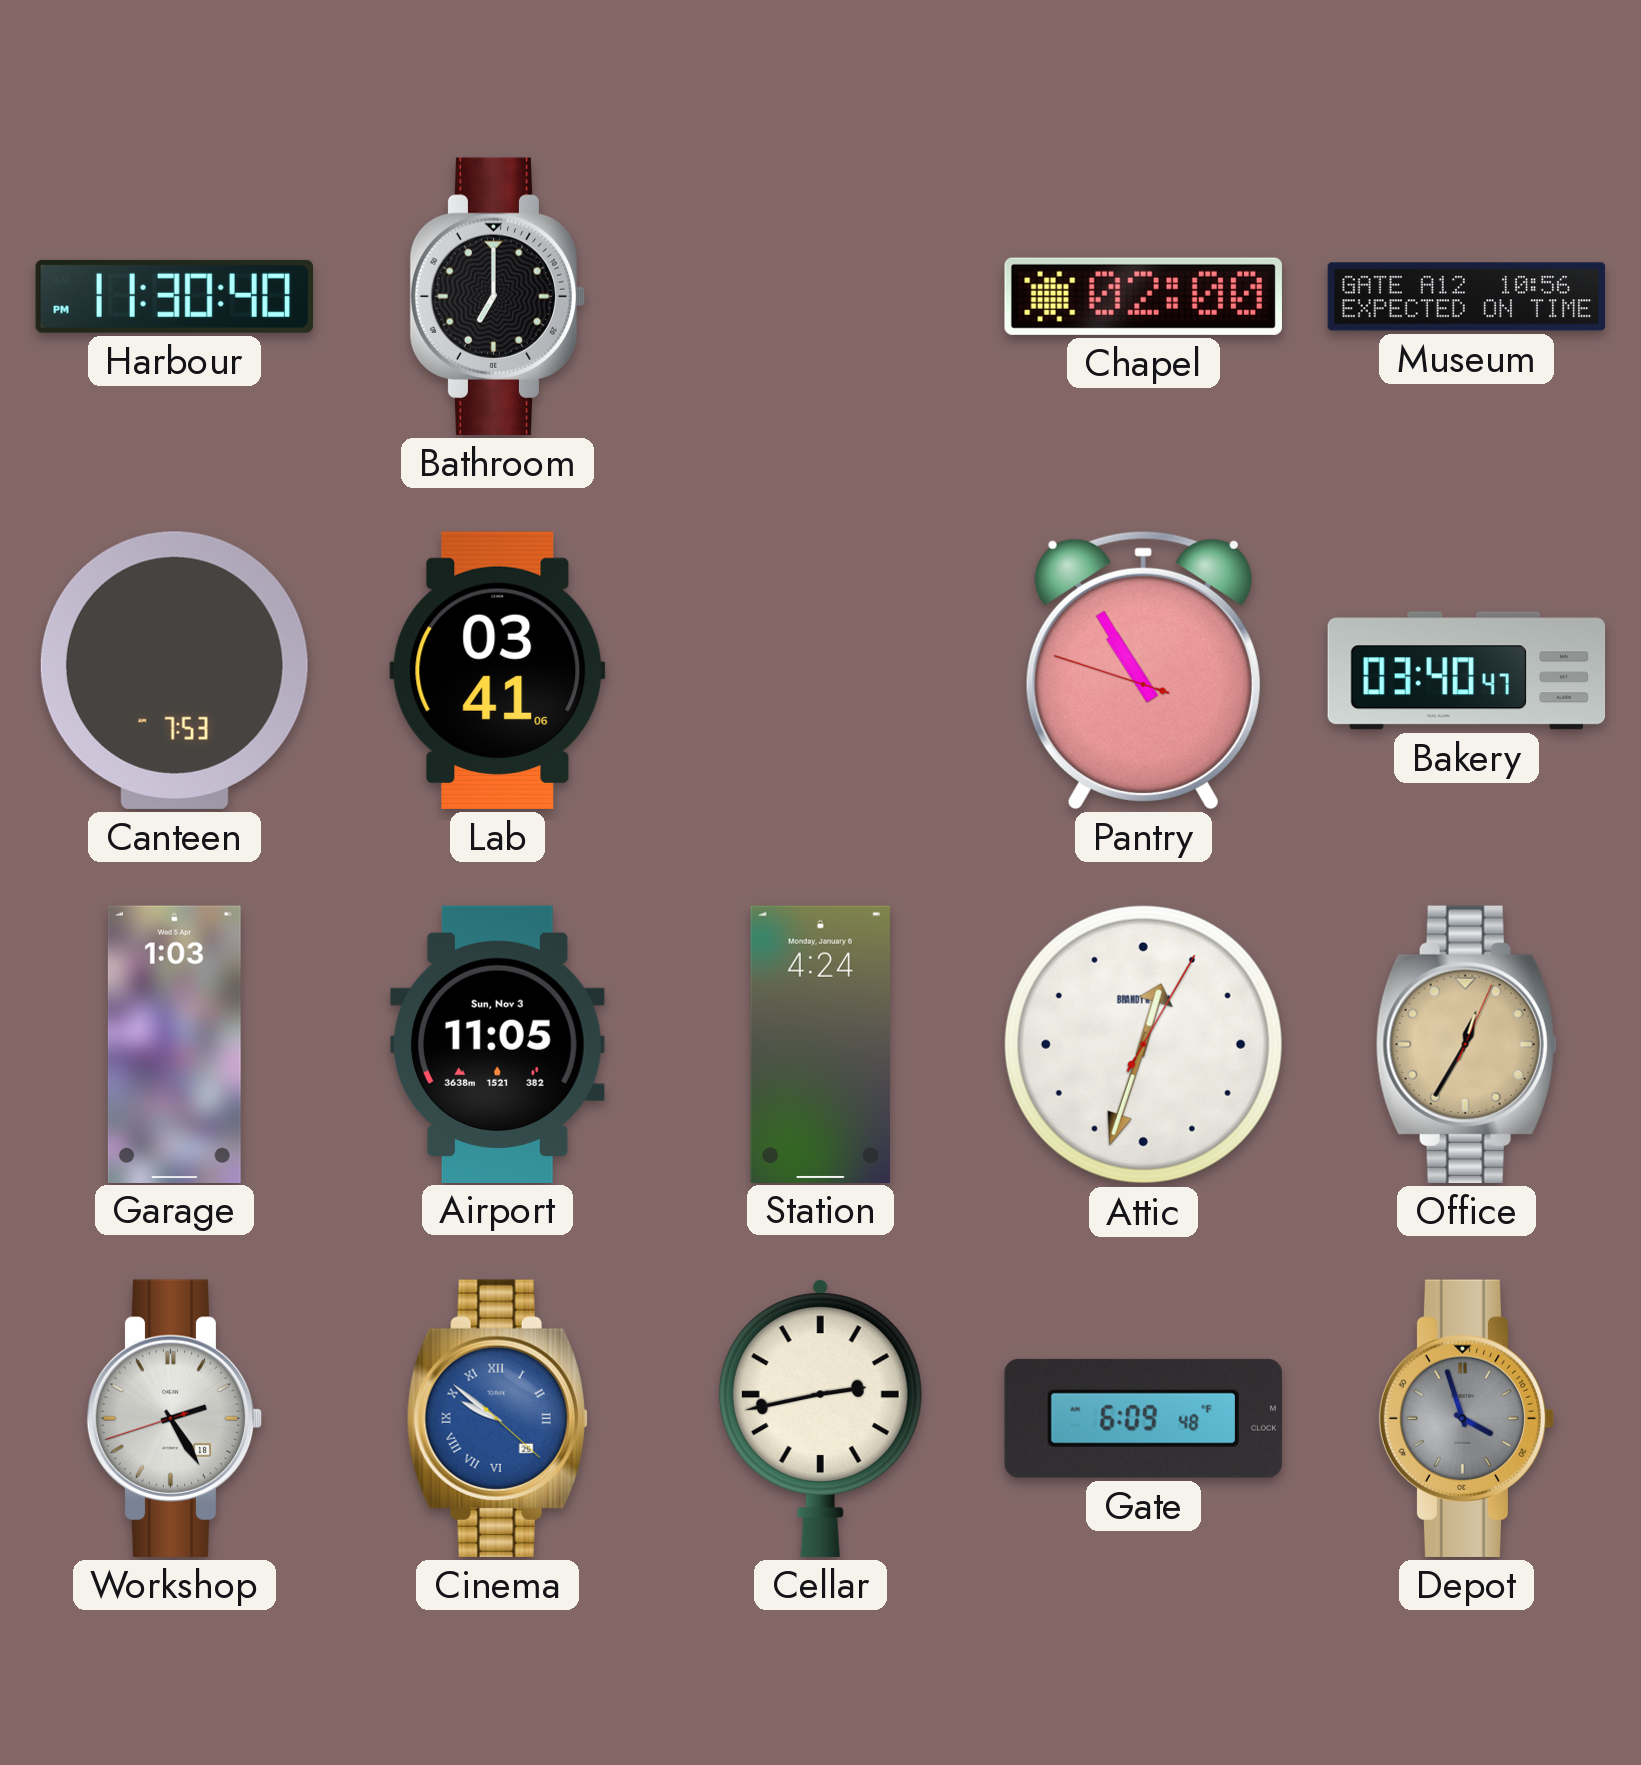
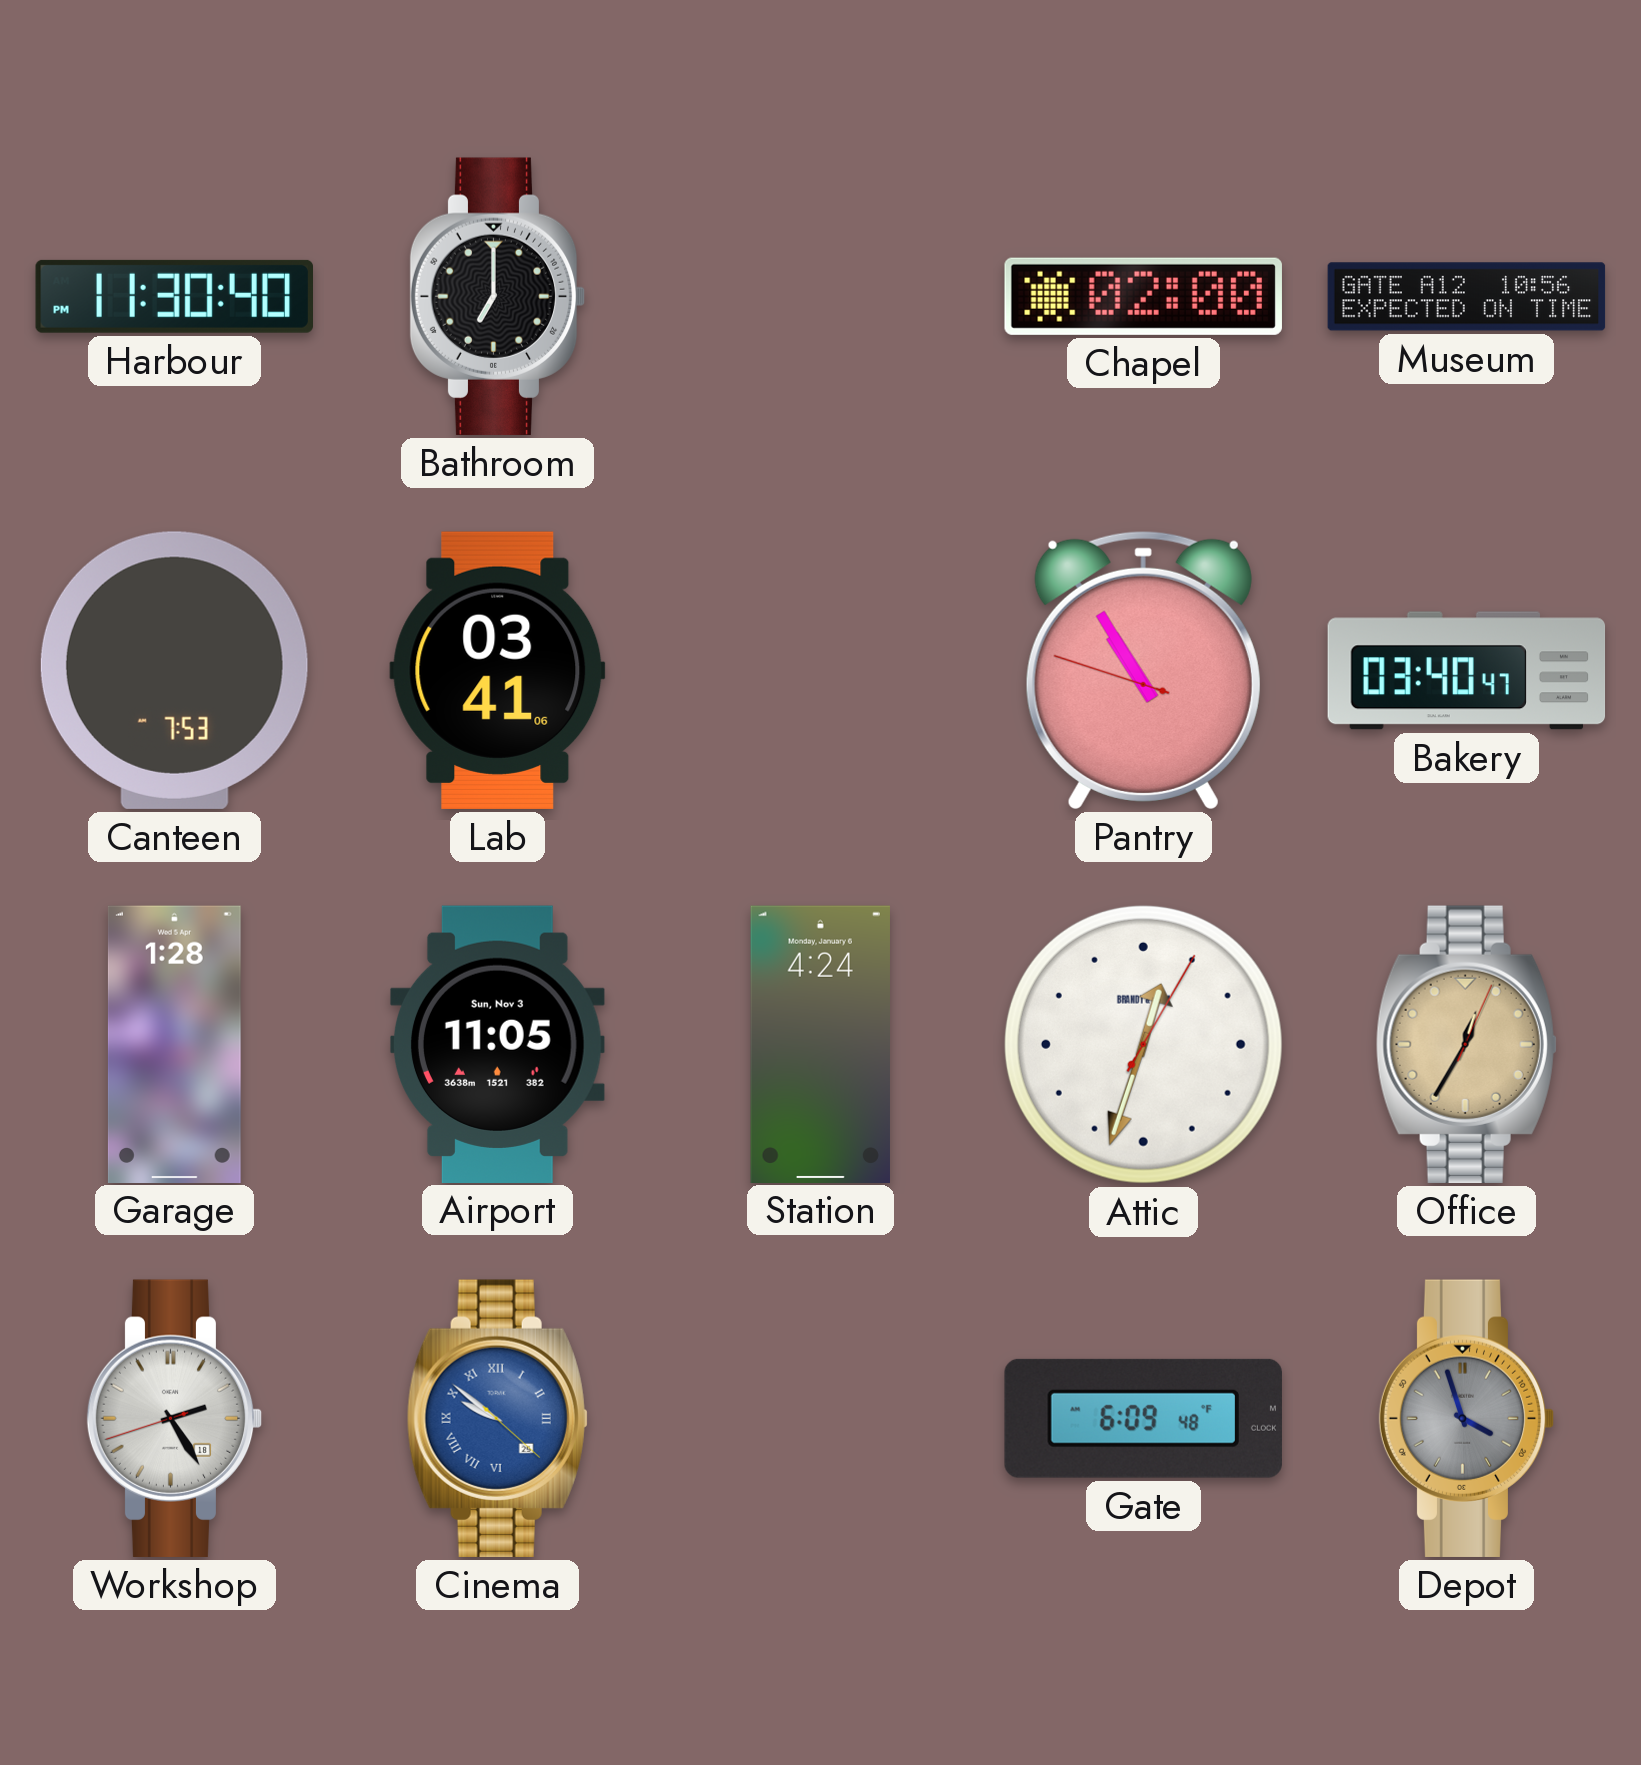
Garage: 1:03 -> 1:28
Cellar: 2:43 -> none
